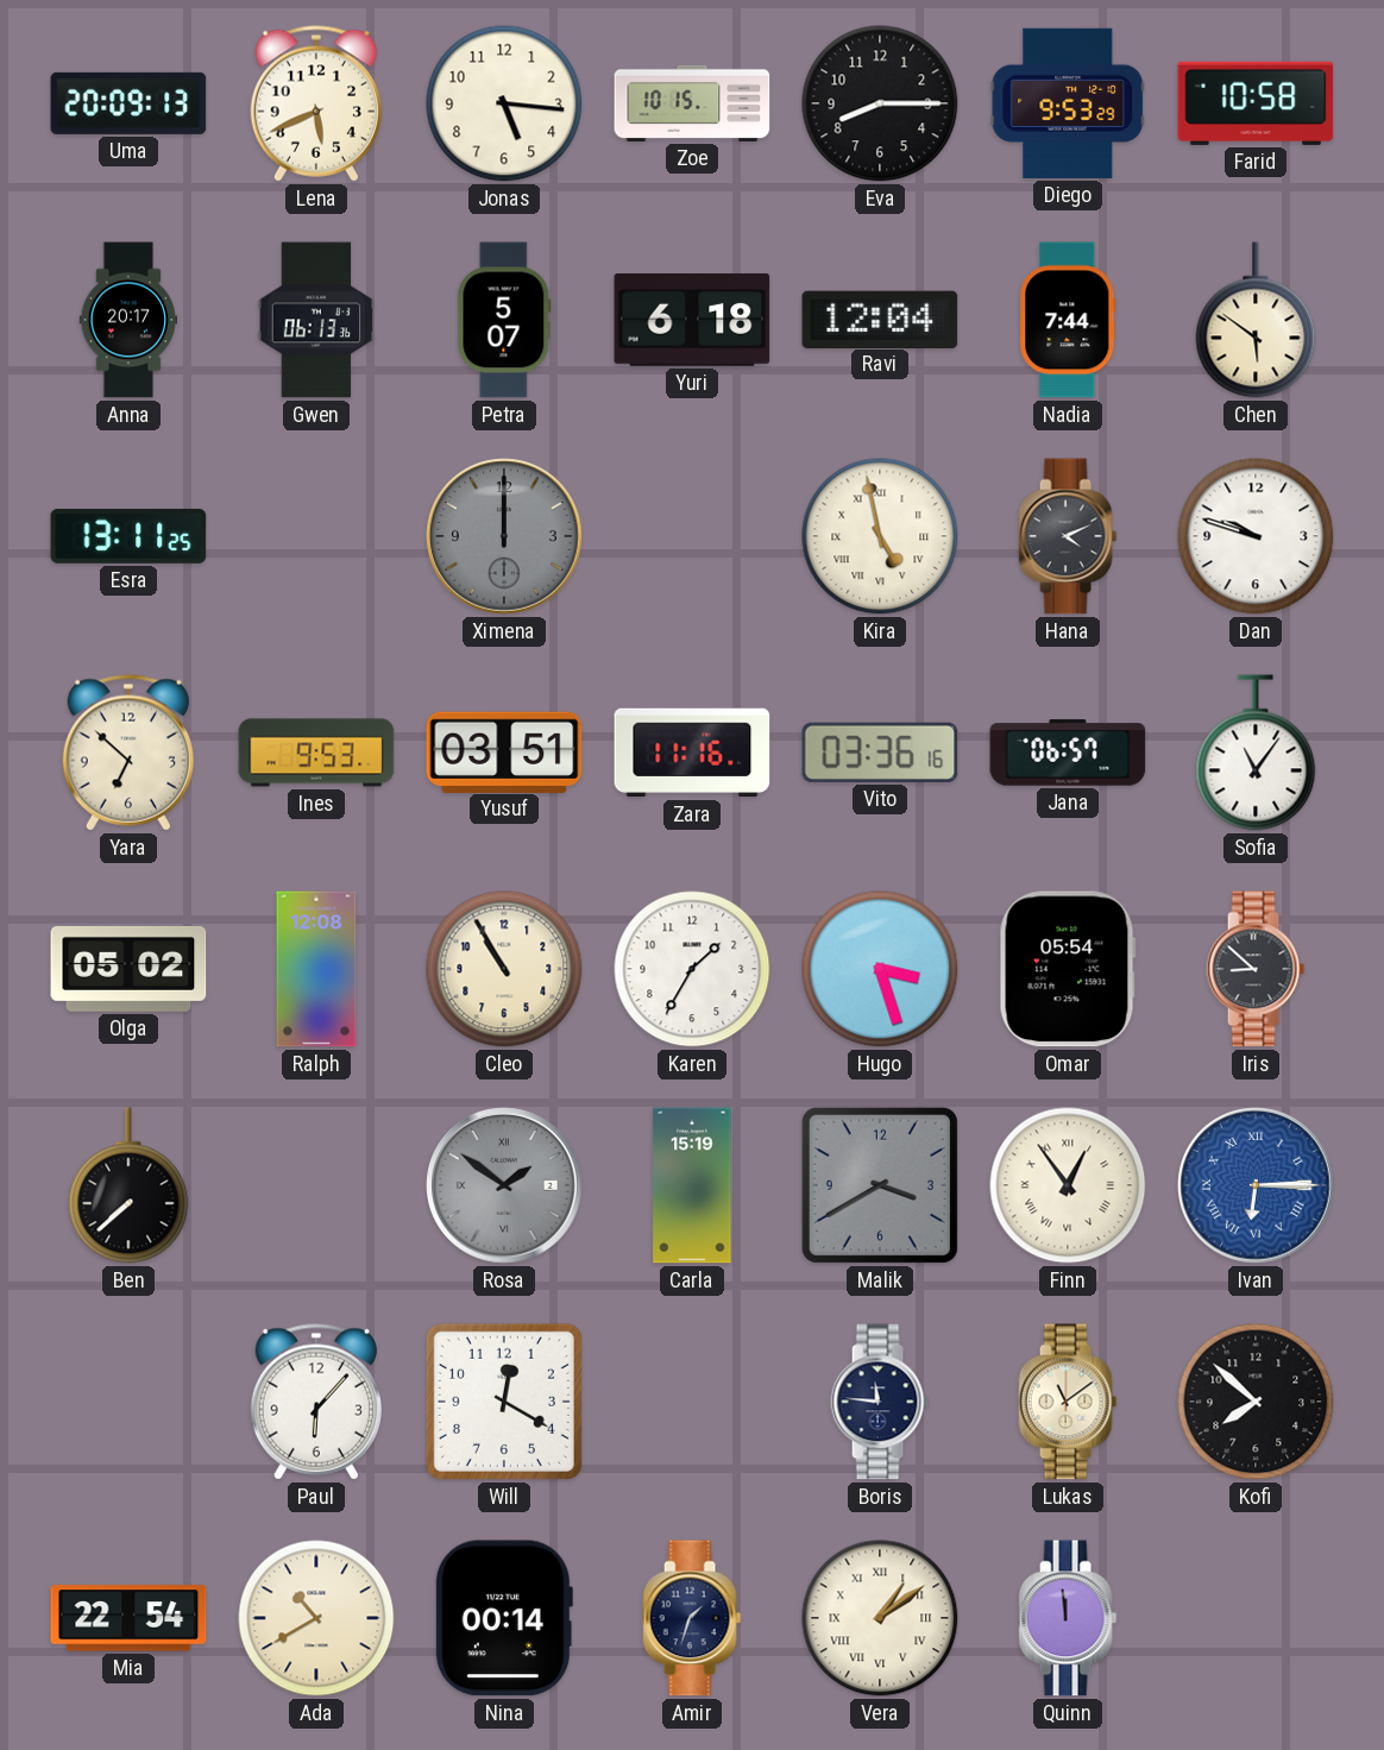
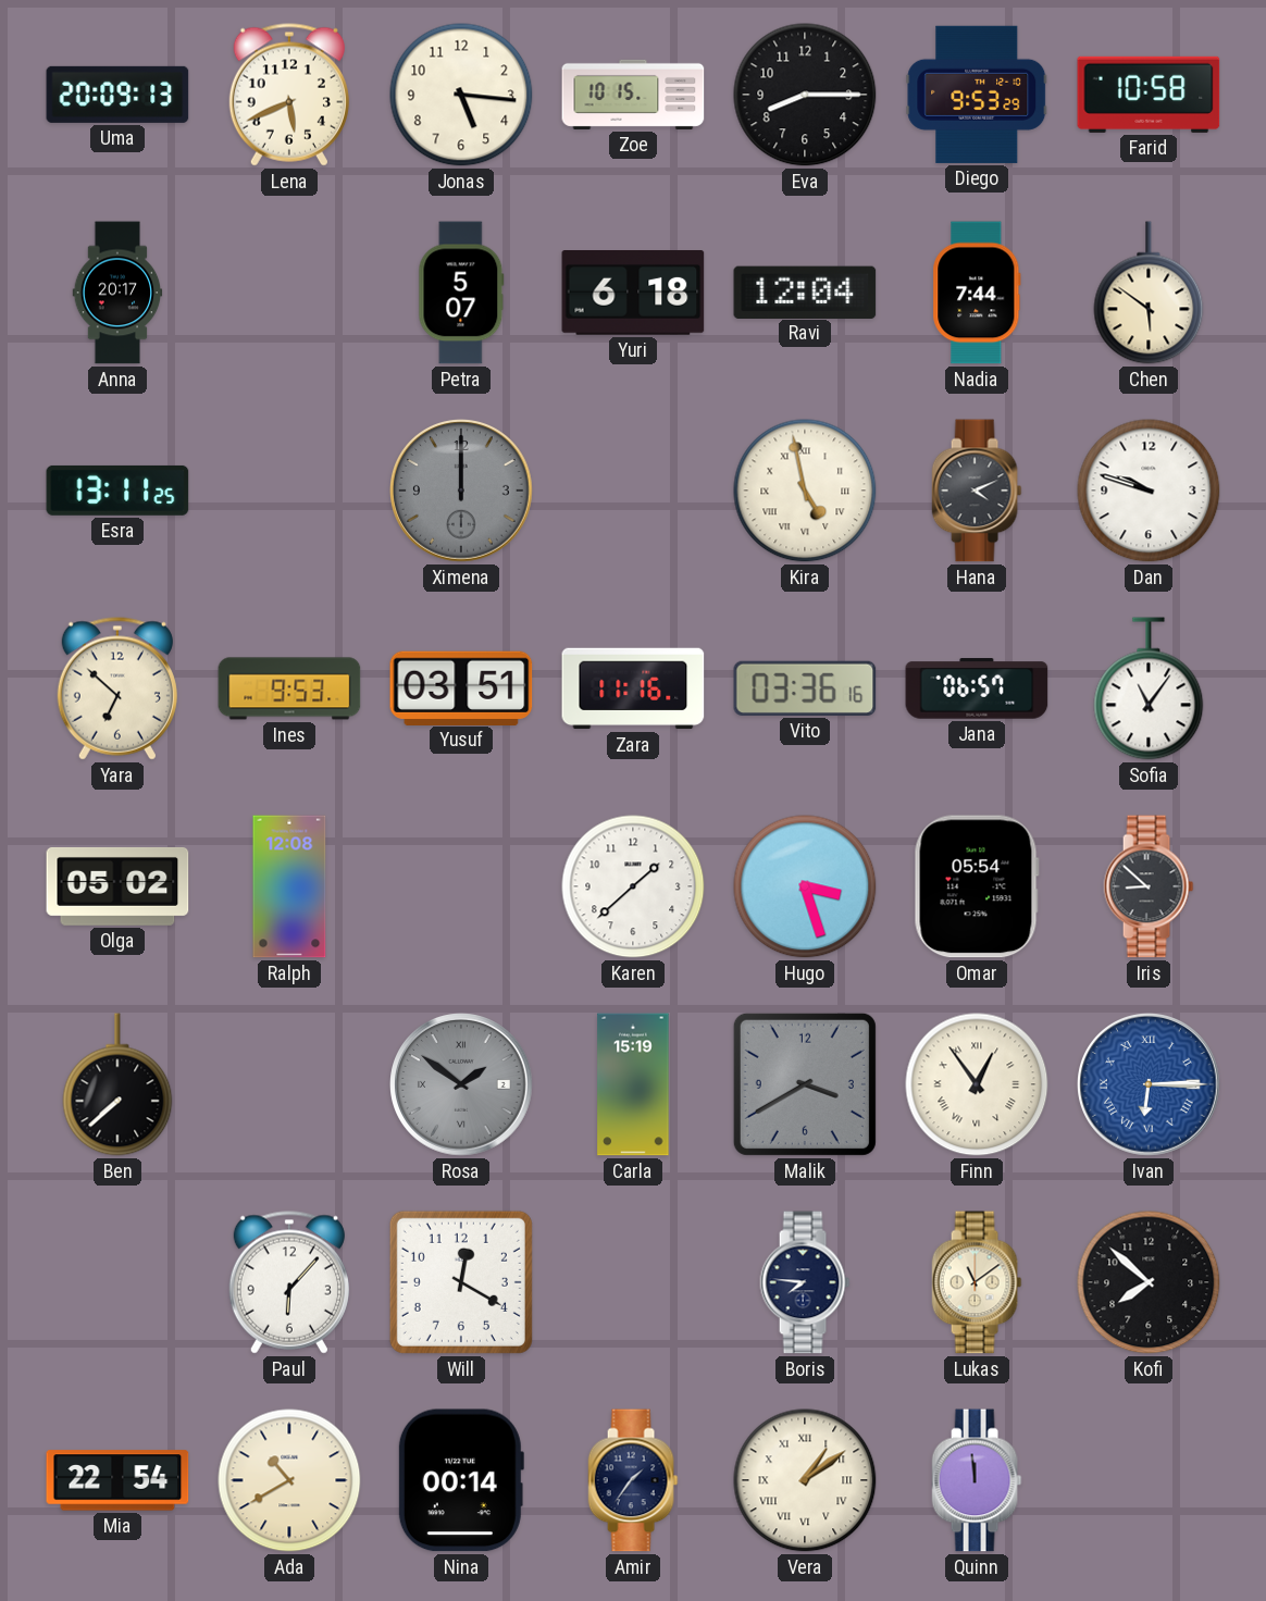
Gwen: 06:13 -> none
Cleo: 10:55 -> none
Karen: 1:35 -> 1:38
Boris: 11:46 -> 7:46
Amir: 1:33 -> 1:36
